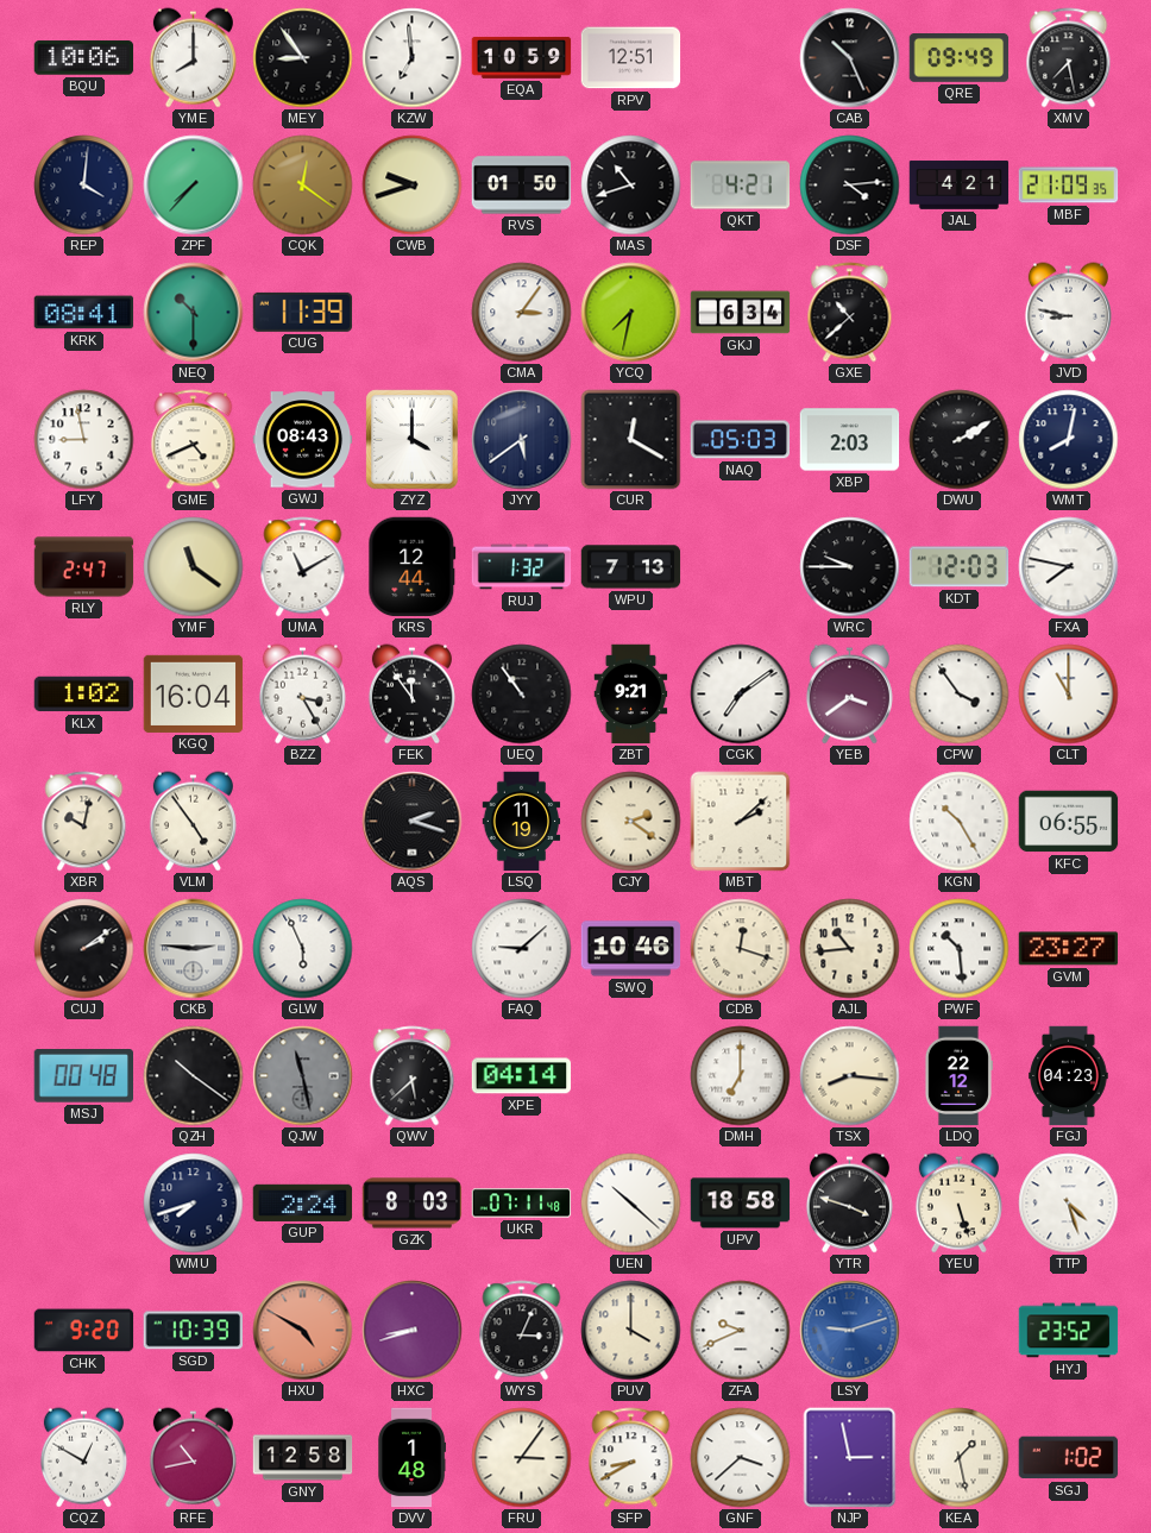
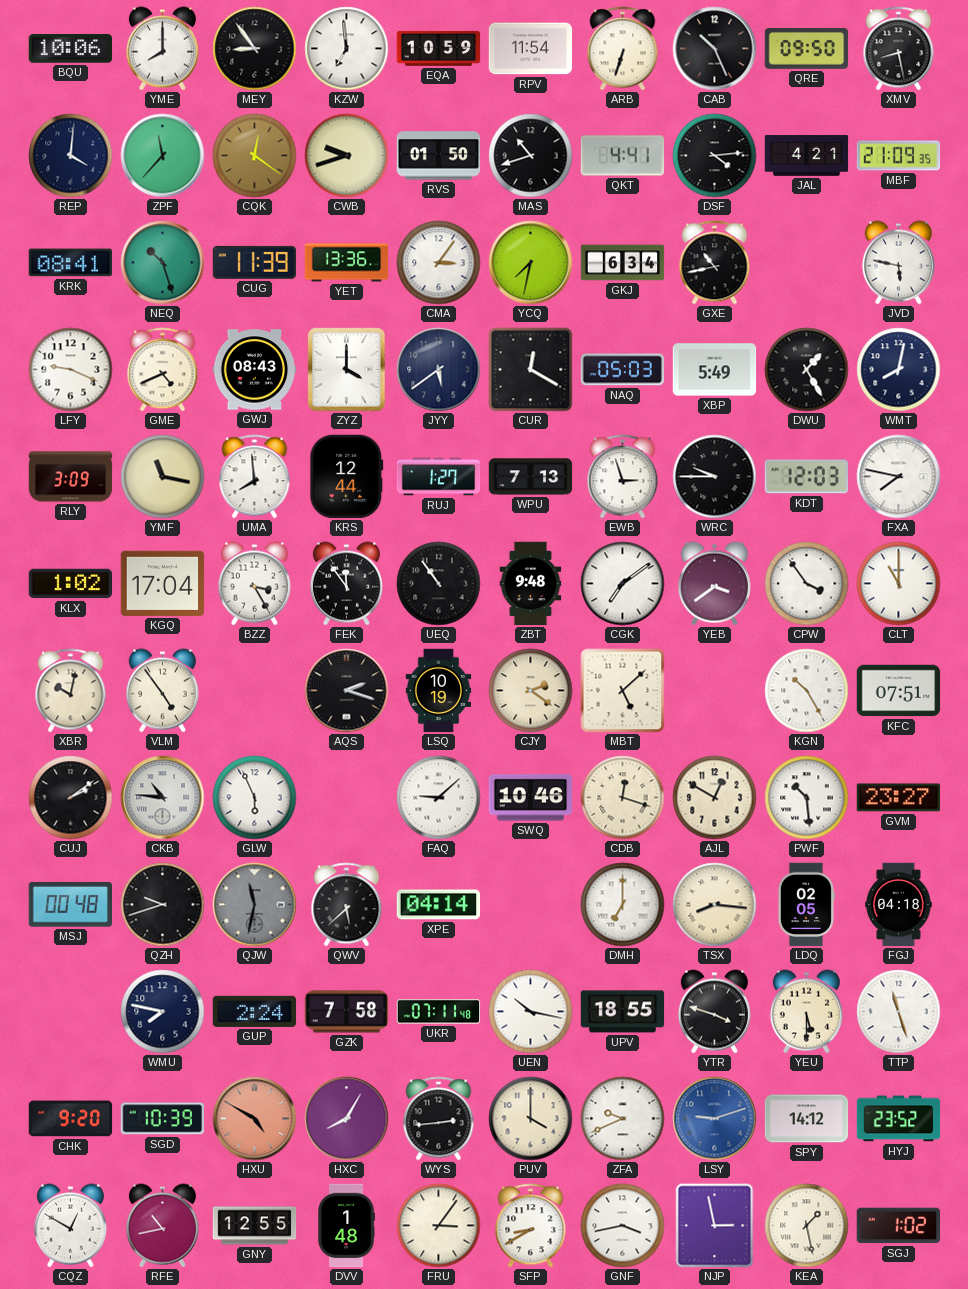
RPV: 12:51 -> 11:54
ARB: none -> 6:33
QRE: 09:49 -> 09:50
XMV: 7:28 -> 8:28
ZPF: 7:37 -> 11:37
QKT: 4:21 -> 4:41
NEQ: 10:30 -> 10:27
YET: none -> 13:36
GXE: 10:38 -> 10:43
JVD: 8:47 -> 5:47
LFY: 8:58 -> 9:19
XBP: 2:03 -> 5:49
DWU: 2:10 -> 1:25
RLY: 2:47 -> 3:09
YMF: 11:21 -> 11:17
UMA: 11:10 -> 7:59
RUJ: 1:32 -> 1:27
EWB: none -> 2:57
KGQ: 16:04 -> 17:04
ZBT: 9:21 -> 9:48
LSQ: 11:19 -> 10:19
MBT: 2:08 -> 5:08
KFC: 06:55 -> 07:51
CKB: 2:46 -> 10:46
AJL: 10:44 -> 12:50
QZH: 10:21 -> 9:42
QJW: 11:28 -> 11:32
LDQ: 22:12 -> 02:05
FGJ: 04:23 -> 04:18
WMU: 7:42 -> 7:47
GZK: 8:03 -> 7:58
UEN: 10:22 -> 10:17
UPV: 18:58 -> 18:55
YEU: 5:27 -> 5:30
TTP: 4:27 -> 11:27
HXC: 8:42 -> 8:05
WYS: 3:04 -> 2:44
SPY: none -> 14:12
GNY: 12:58 -> 12:55
GNF: 3:38 -> 3:43
